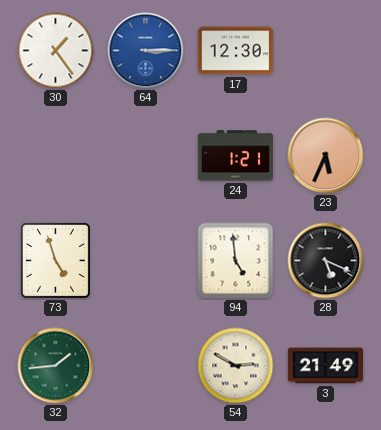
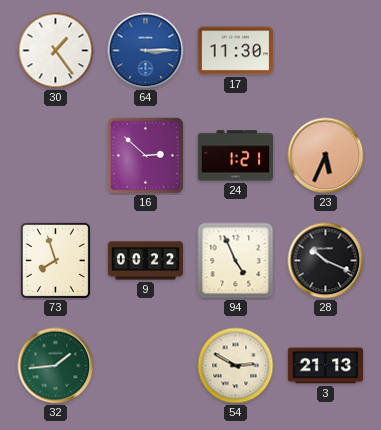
17: 12:30 -> 11:30
16: none -> 2:52
73: 4:57 -> 7:57
9: none -> 00:22
94: 4:59 -> 4:56
28: 5:19 -> 10:19
3: 21:49 -> 21:13
